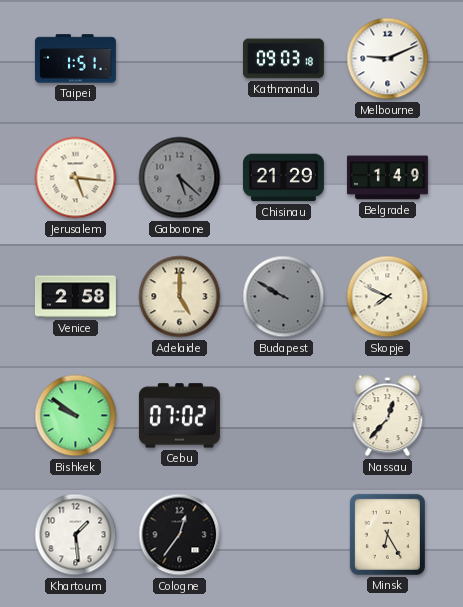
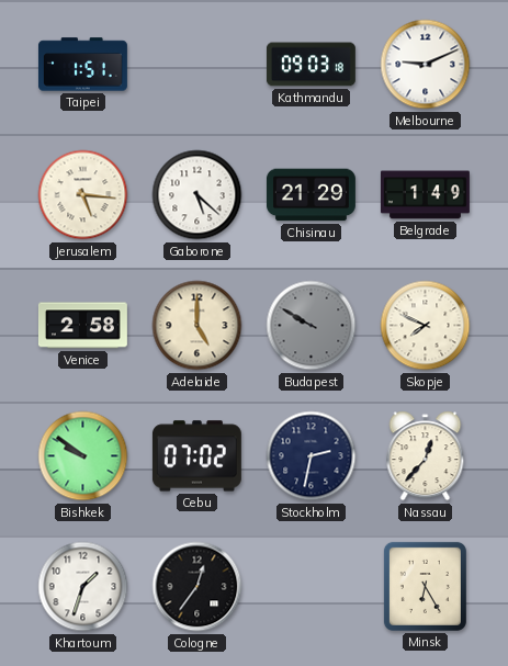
Gaborone dial: grey -> white
Stockholm: none -> 2:32
Khartoum: 1:29 -> 1:33
